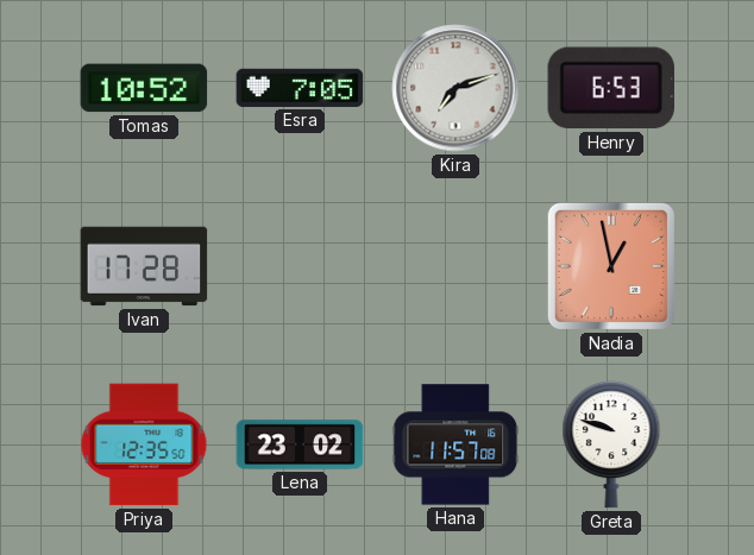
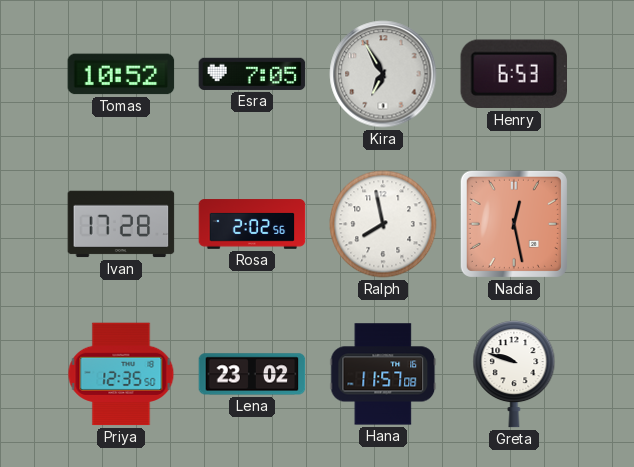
Kira: 7:12 -> 6:55
Rosa: none -> 2:02
Ralph: none -> 7:58
Nadia: 12:58 -> 12:28
